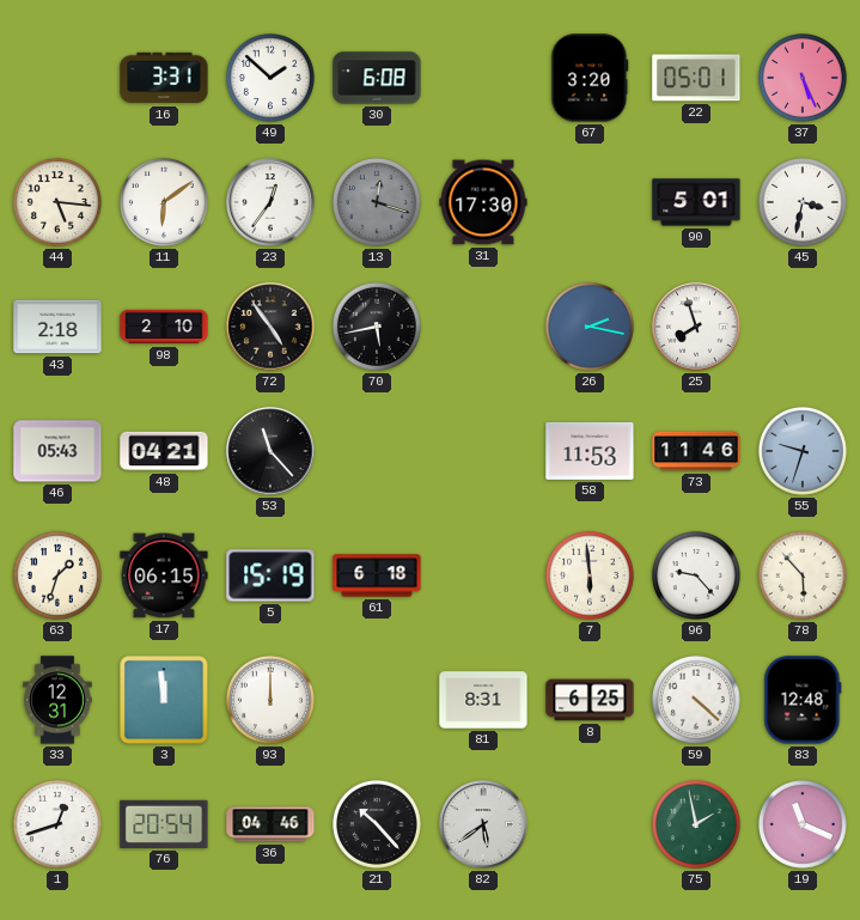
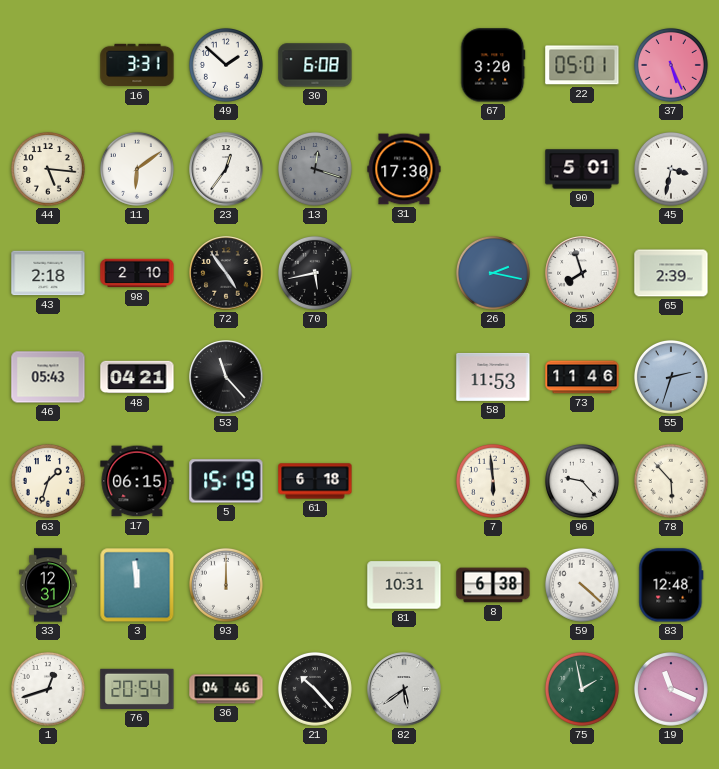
65: none -> 2:39
55: 9:33 -> 2:33
81: 8:31 -> 10:31
8: 6:25 -> 6:38
